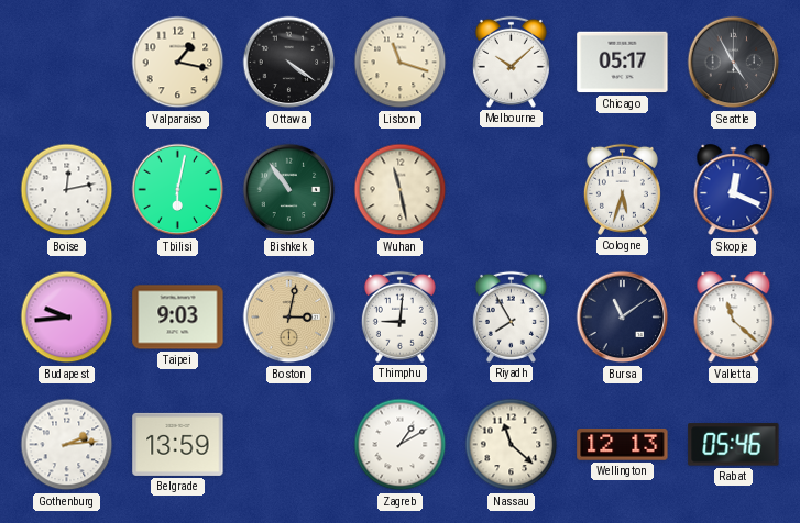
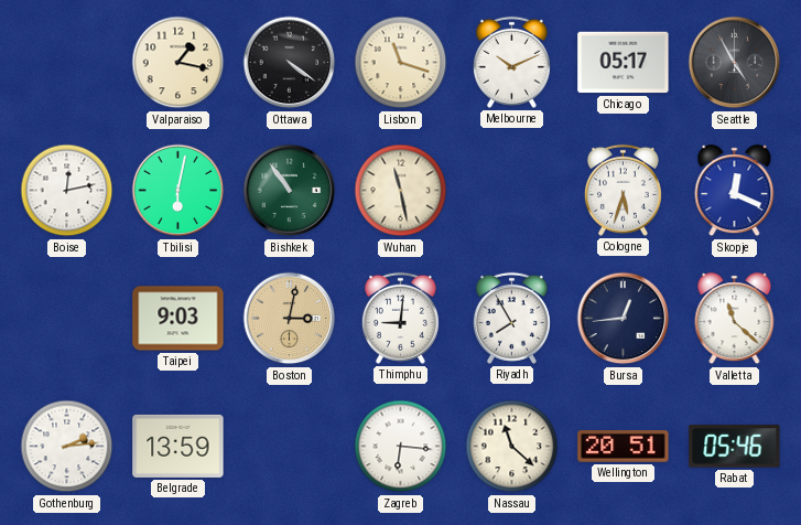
Melbourne: 10:08 -> 10:11
Budapest: 9:44 -> none
Bursa: 11:09 -> 12:44
Zagreb: 1:10 -> 6:16
Wellington: 12:13 -> 20:51
